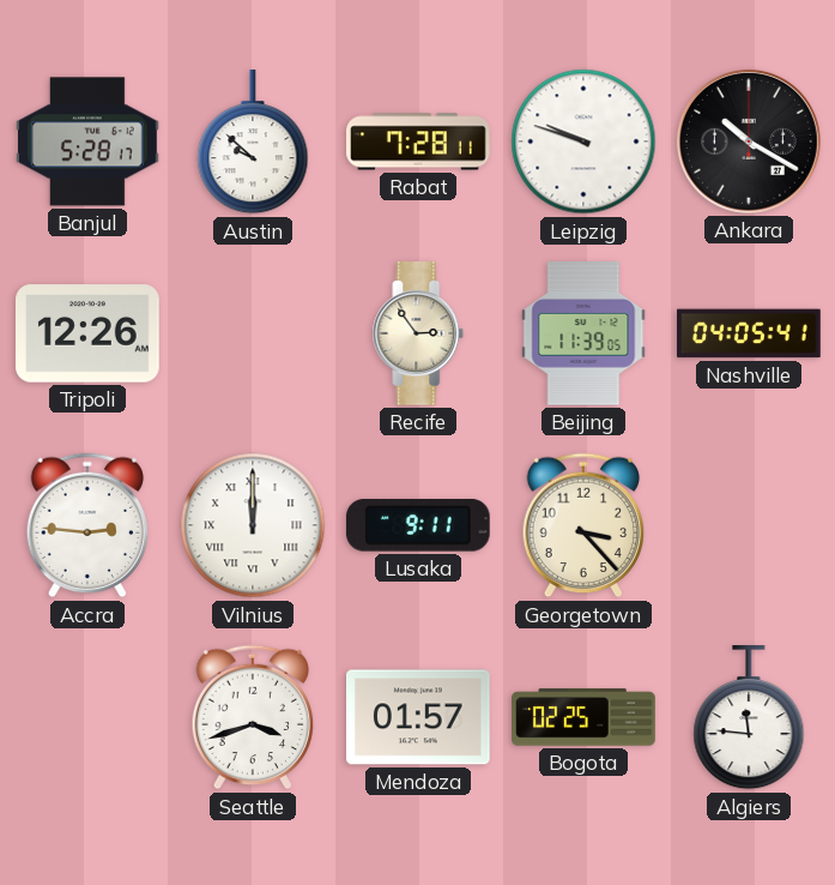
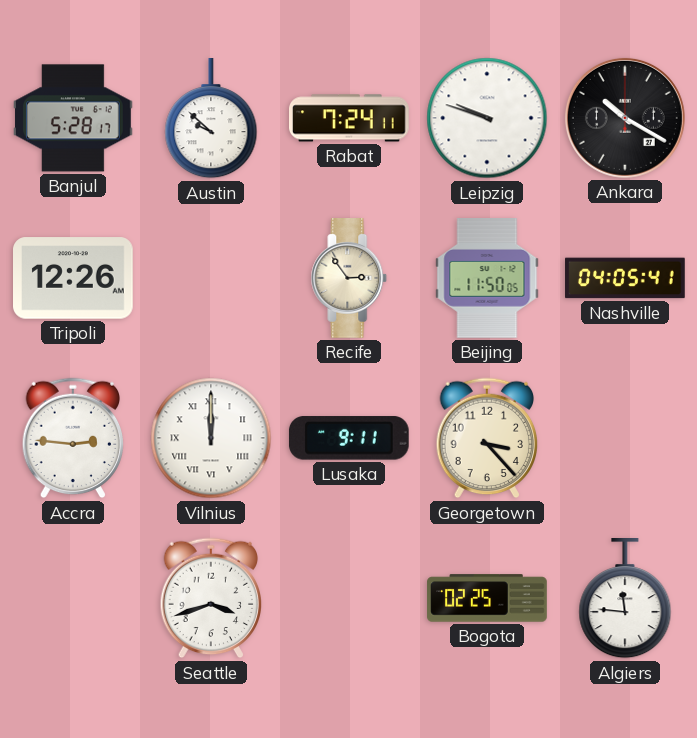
Rabat: 7:28 -> 7:24
Beijing: 11:39 -> 11:50
Mendoza: 01:57 -> none
